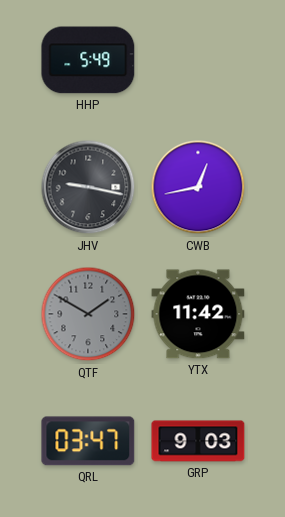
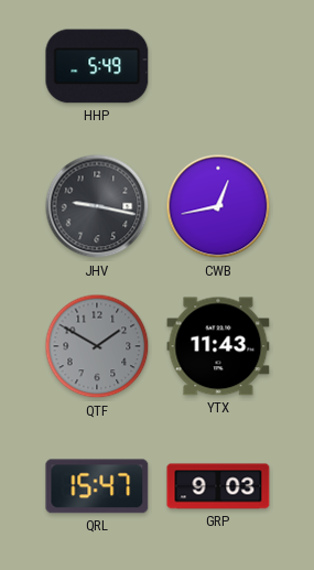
YTX: 11:42 -> 11:43
QRL: 03:47 -> 15:47
